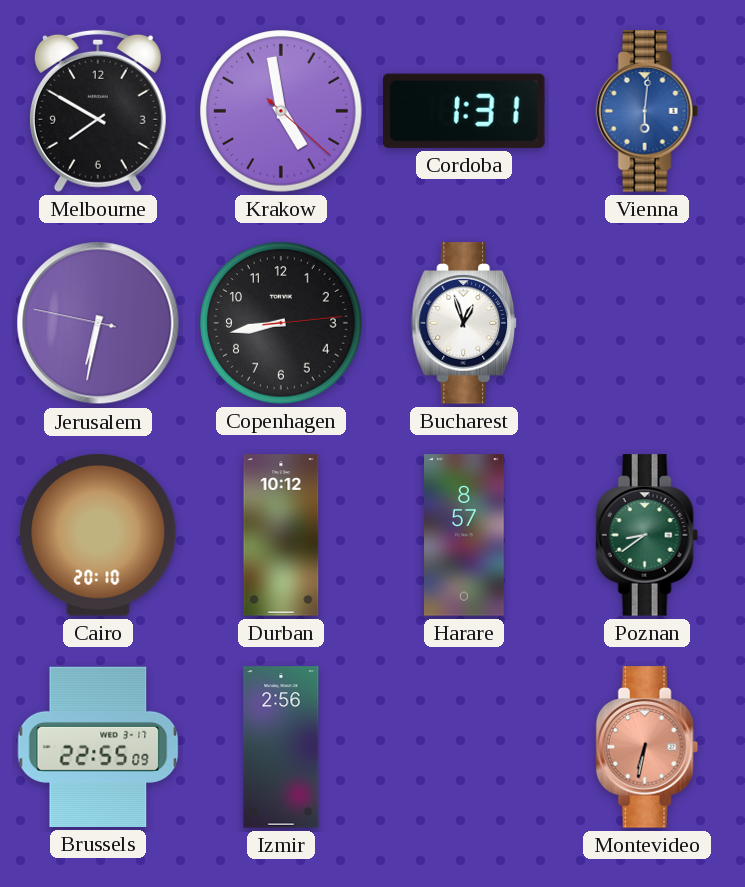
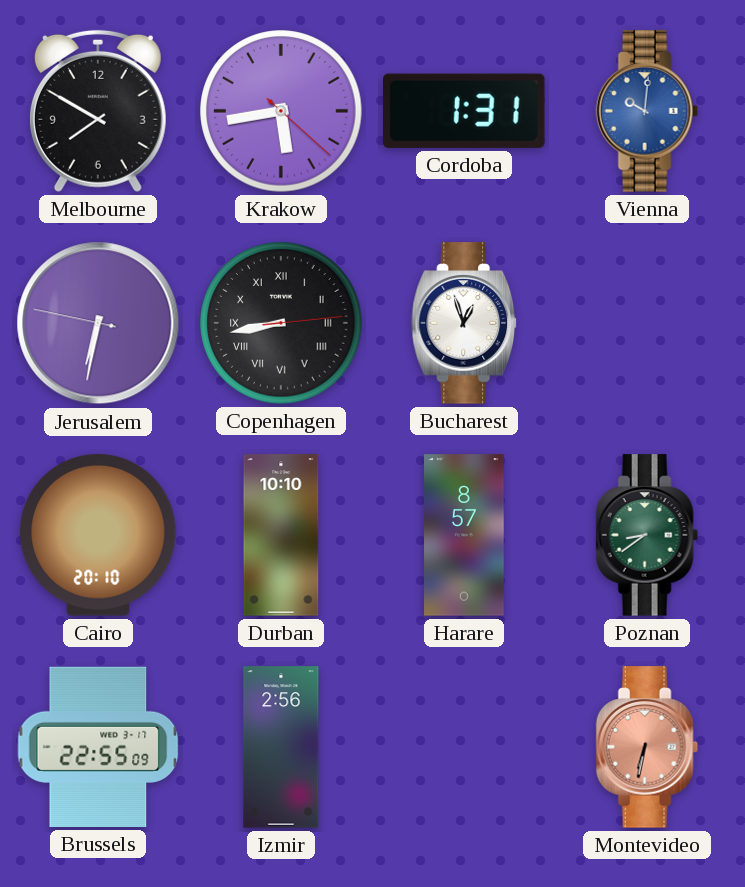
Krakow: 4:58 -> 5:43
Vienna: 6:01 -> 10:01
Copenhagen numerals: Arabic -> Roman
Durban: 10:12 -> 10:10
